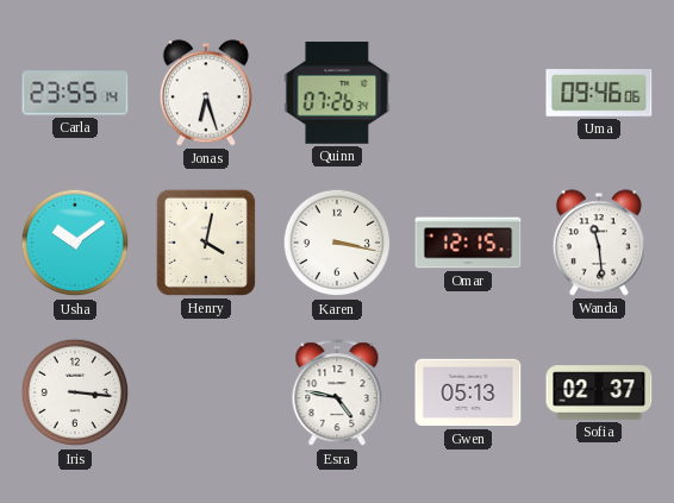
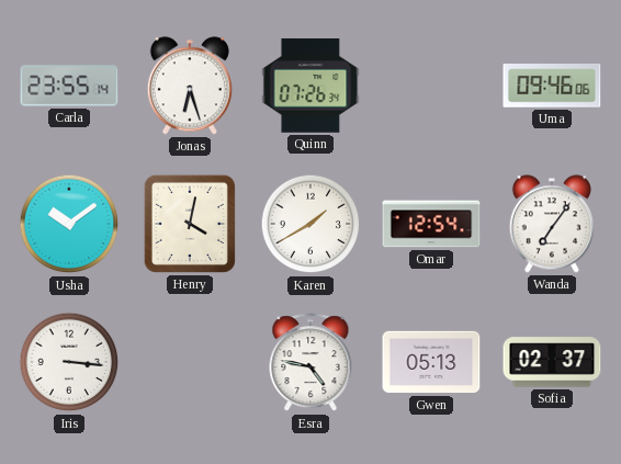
Karen: 3:17 -> 1:40
Omar: 12:15 -> 12:54
Wanda: 11:29 -> 7:06
